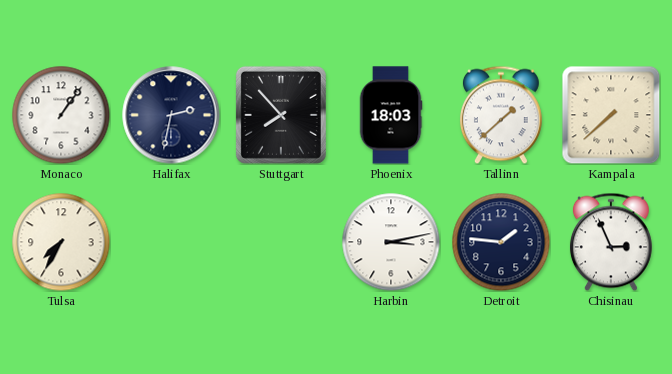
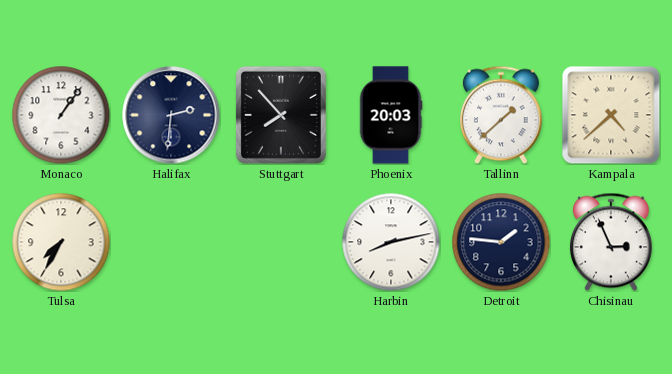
Halifax: 2:32 -> 2:31
Phoenix: 18:03 -> 20:03
Kampala: 7:38 -> 4:38
Harbin: 3:13 -> 8:13
